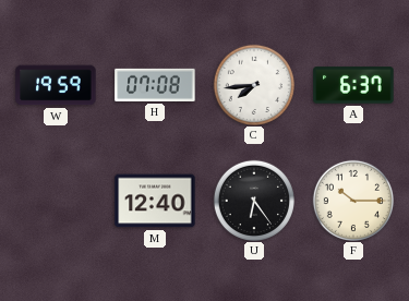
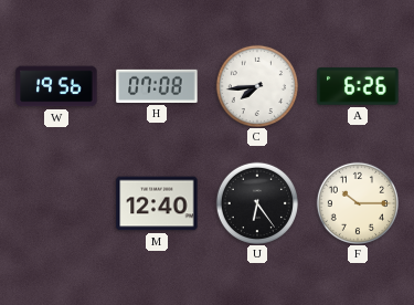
W: 19:59 -> 19:56
A: 6:37 -> 6:26
